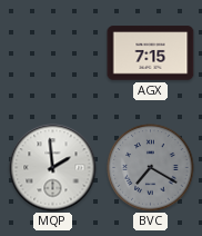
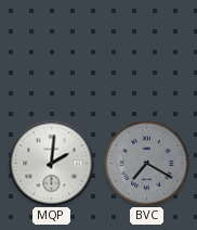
AGX: 7:15 -> none
MQP: 1:59 -> 2:01
